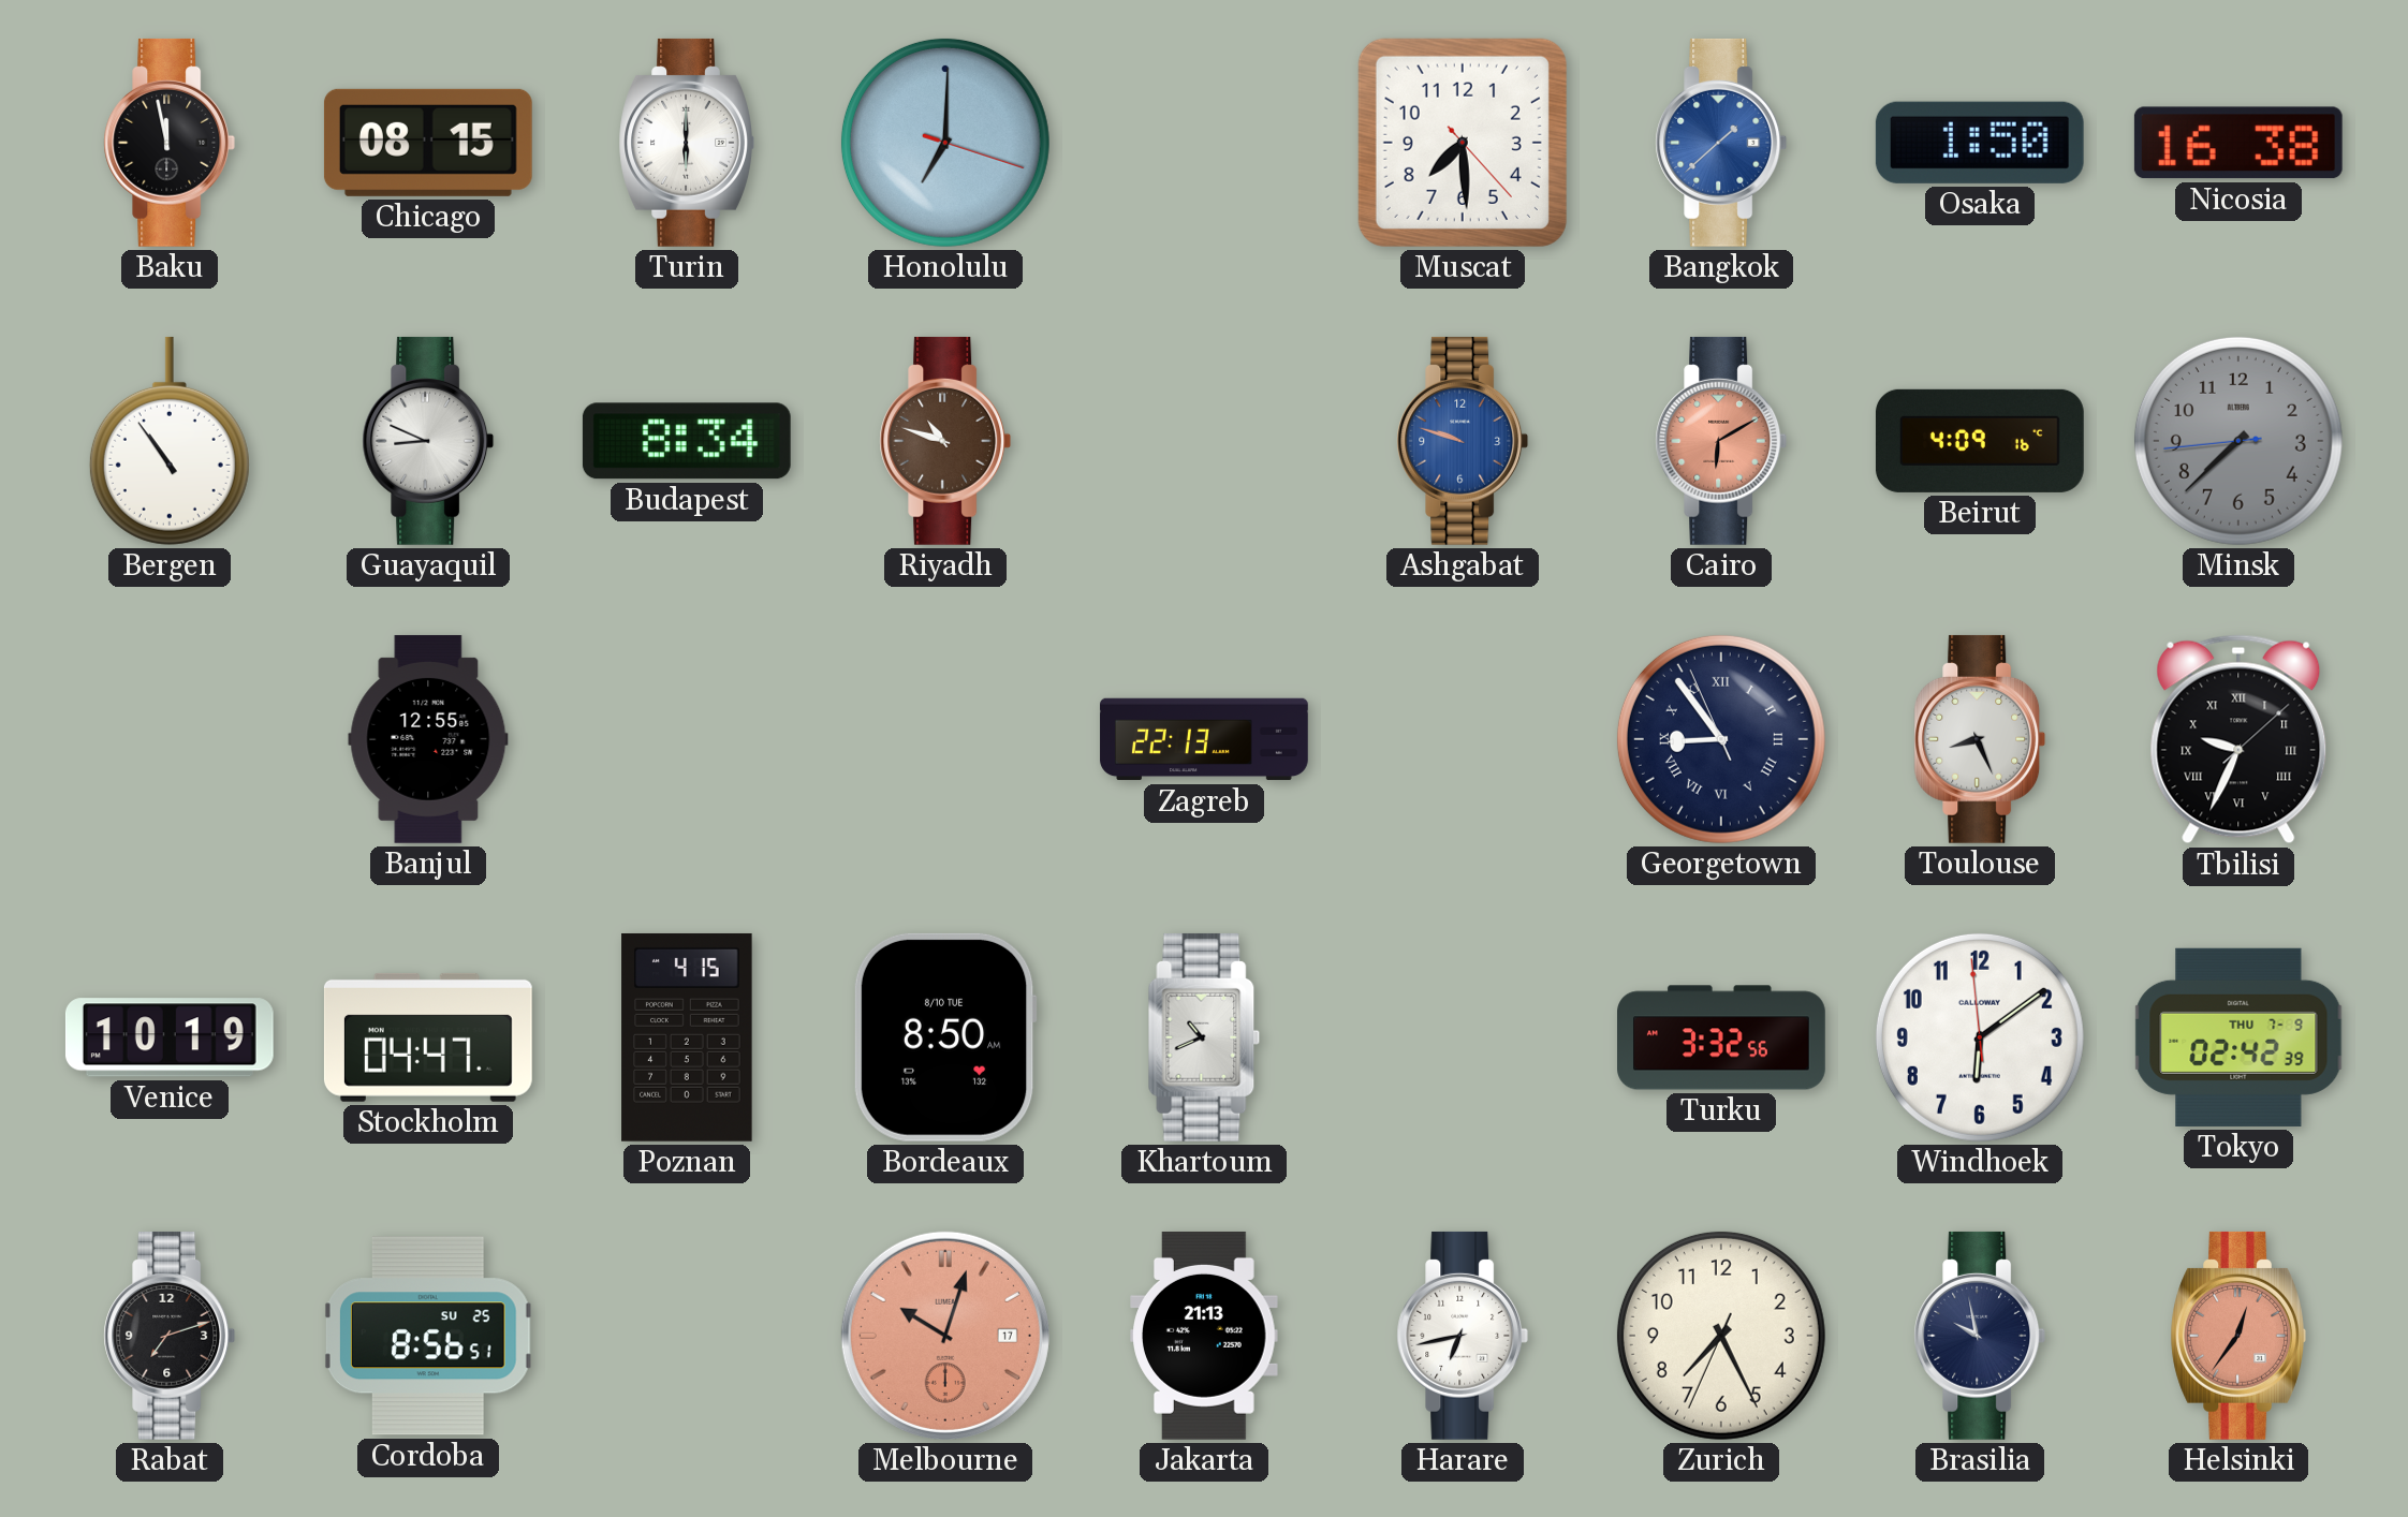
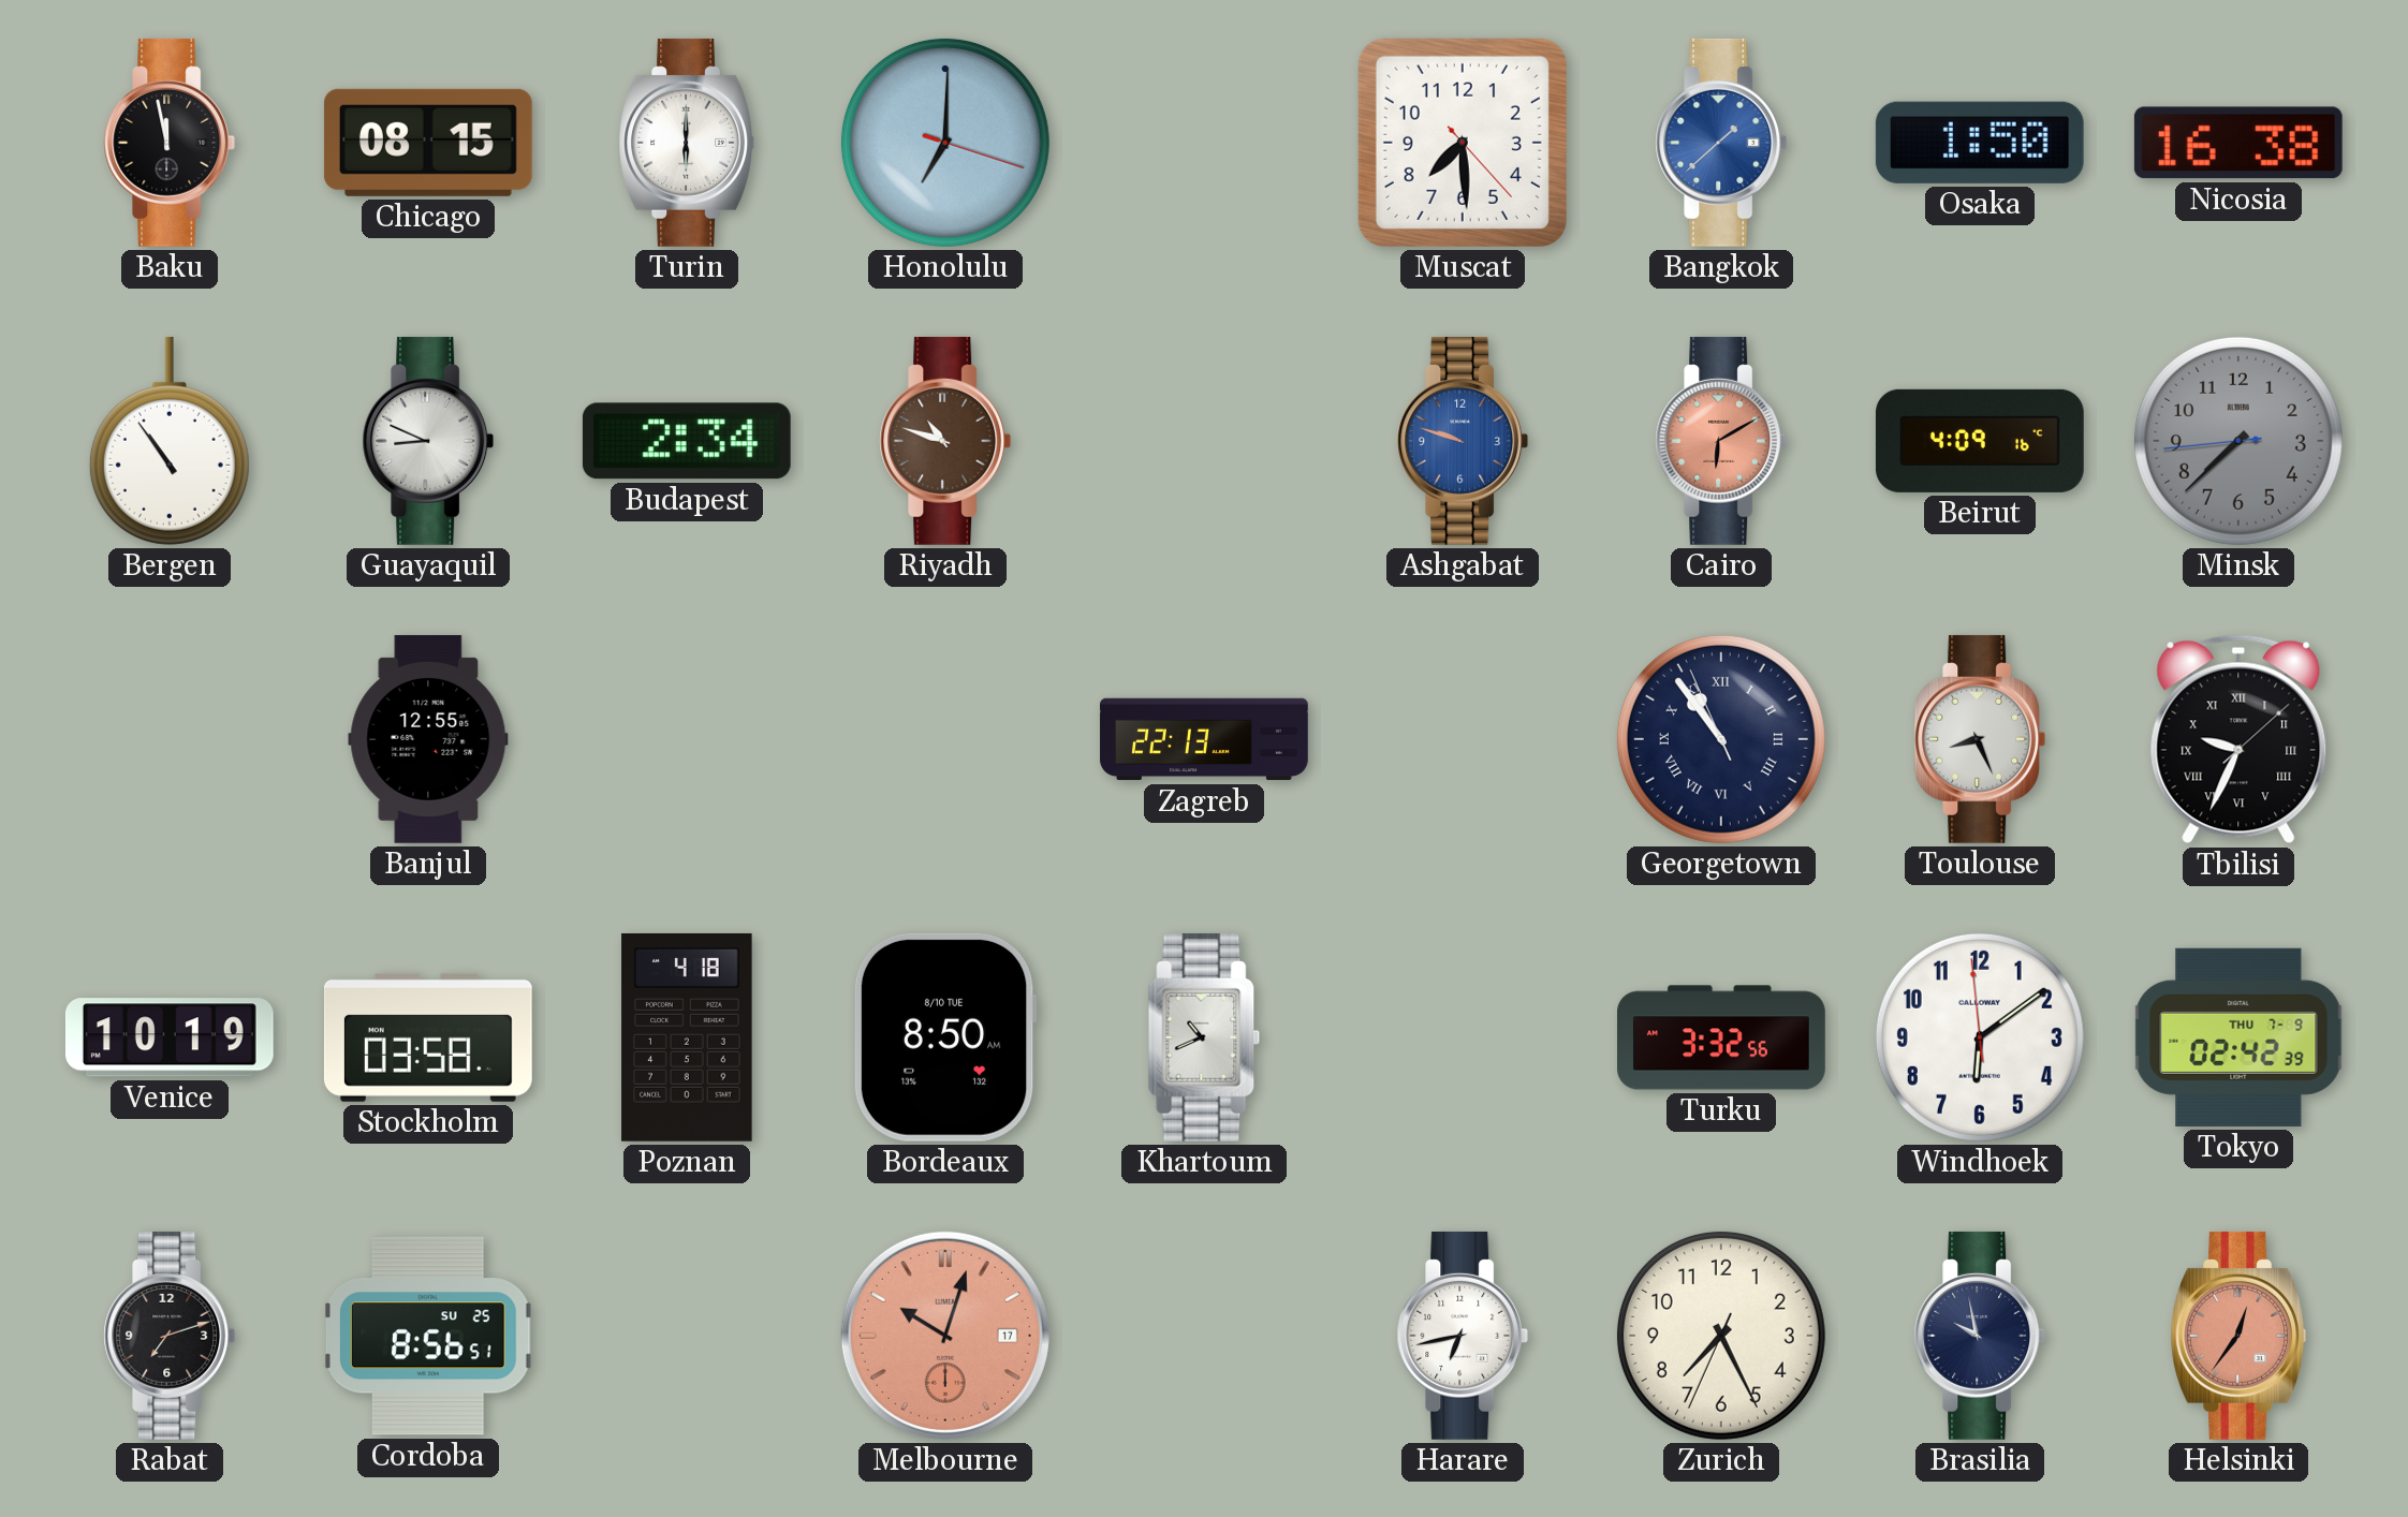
Budapest: 8:34 -> 2:34
Georgetown: 8:53 -> 10:53
Stockholm: 04:47 -> 03:58
Poznan: 4:15 -> 4:18
Jakarta: 21:13 -> none
